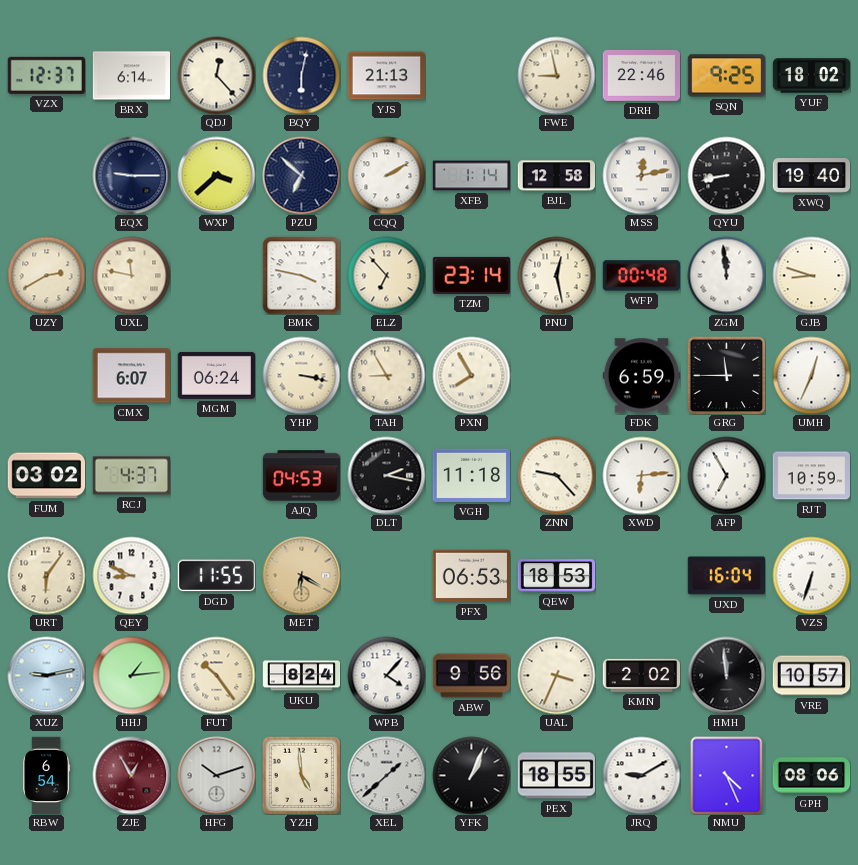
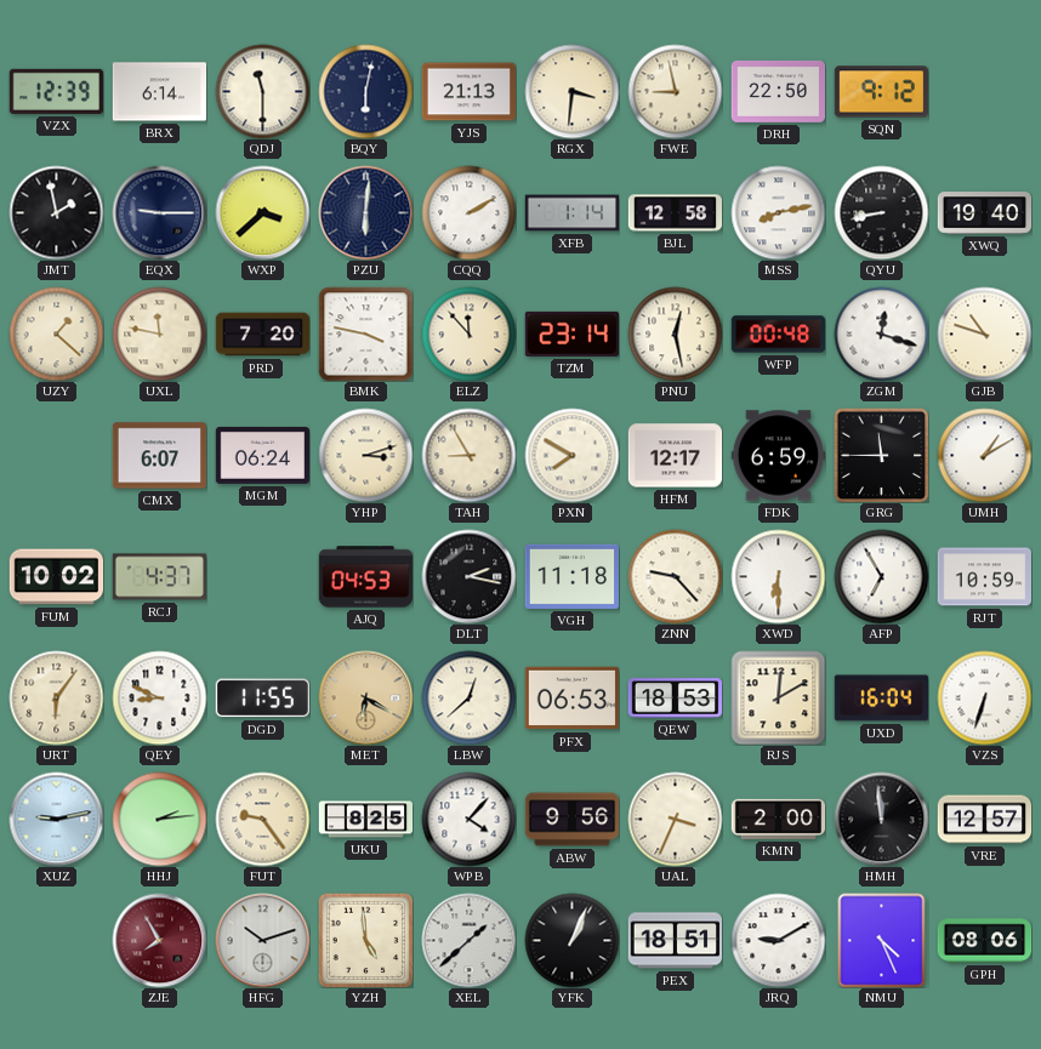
VZX: 12:37 -> 12:39
QDJ: 12:23 -> 11:30
RGX: none -> 3:31
DRH: 22:46 -> 22:50
SQN: 9:25 -> 9:12
YUF: 18:02 -> none
JMT: none -> 1:58
PZU: 6:52 -> 6:01
MSS: 12:13 -> 8:13
UZY: 2:40 -> 1:22
PRD: none -> 7:20
ELZ: 6:53 -> 11:53
ZGM: 11:59 -> 12:18
GJB: 8:48 -> 10:48
YHP: 3:17 -> 3:12
PXN: 7:55 -> 7:50
HFM: none -> 12:17
UMH: 12:34 -> 1:10
FUM: 03:02 -> 10:02
XWD: 6:14 -> 6:30
LBW: none -> 12:38
RJS: none -> 12:10
HHJ: 1:14 -> 2:14
FUT: 10:24 -> 9:24
UKU: 8:24 -> 8:25
KMN: 2:02 -> 2:00
VRE: 10:57 -> 12:57
RBW: 6:54 -> none
ZJE: 12:55 -> 7:55
PEX: 18:55 -> 18:51
